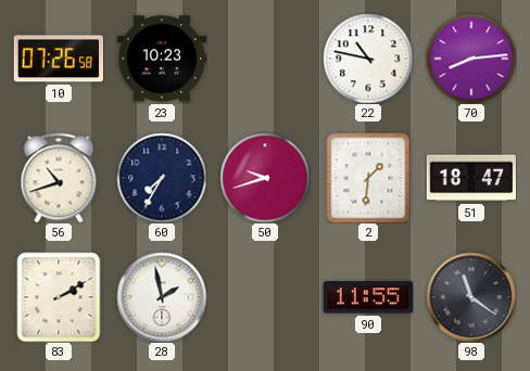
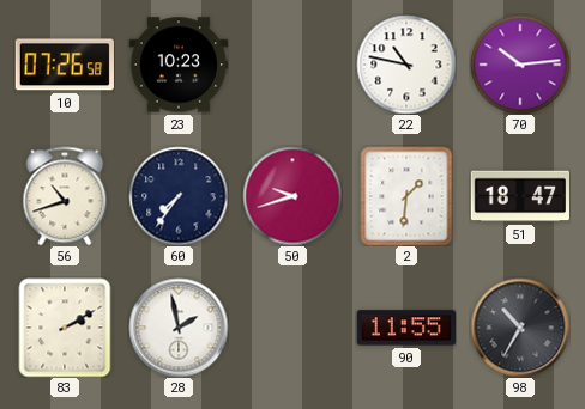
70: 8:14 -> 10:14
60: 7:35 -> 7:36
98: 11:21 -> 10:35
